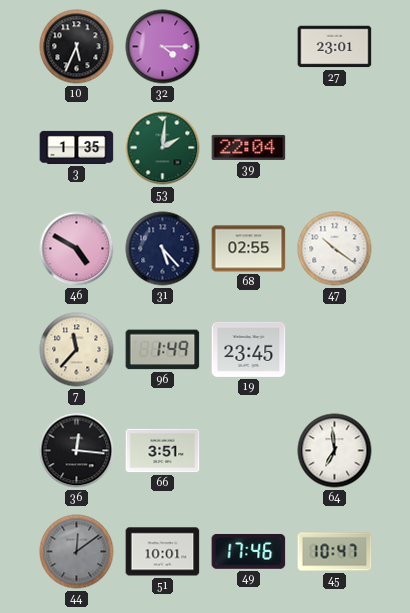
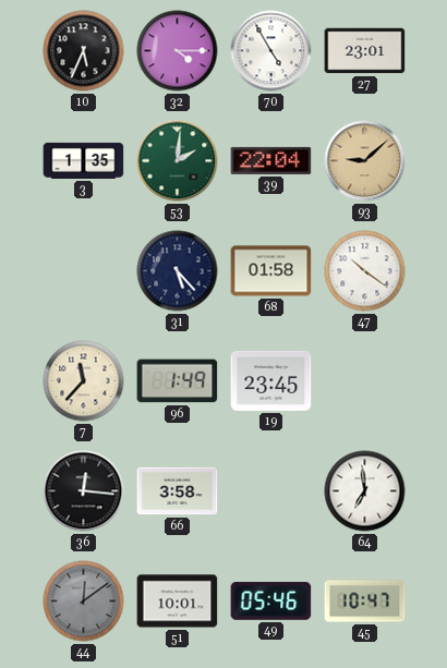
70: none -> 4:55
93: none -> 9:08
46: 4:50 -> none
68: 02:55 -> 01:58
66: 3:51 -> 3:58
49: 17:46 -> 05:46
